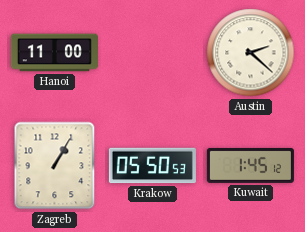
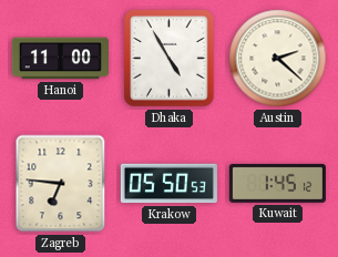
Dhaka: none -> 4:55
Zagreb: 1:05 -> 6:46
